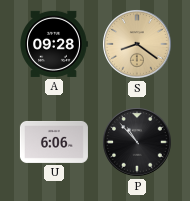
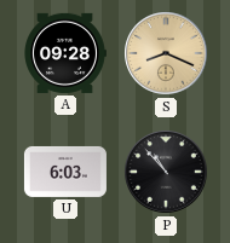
S: 8:21 -> 8:19
U: 6:06 -> 6:03
